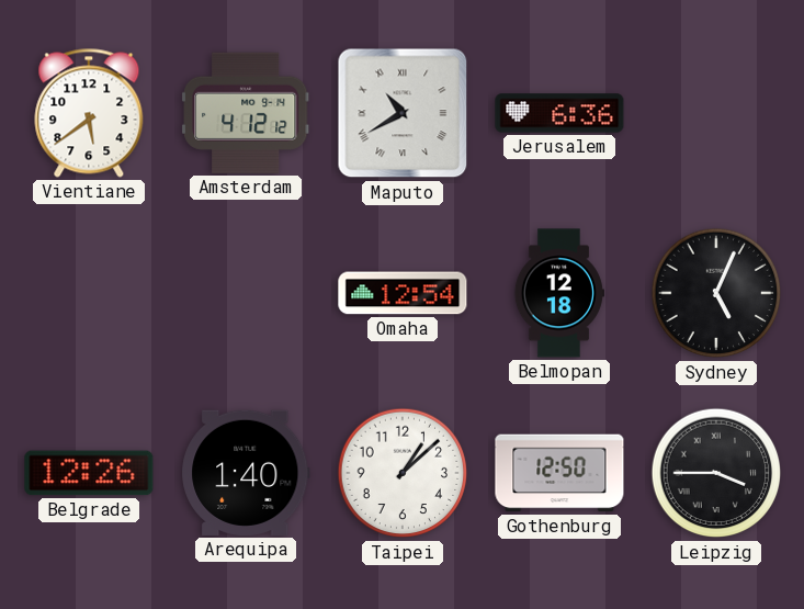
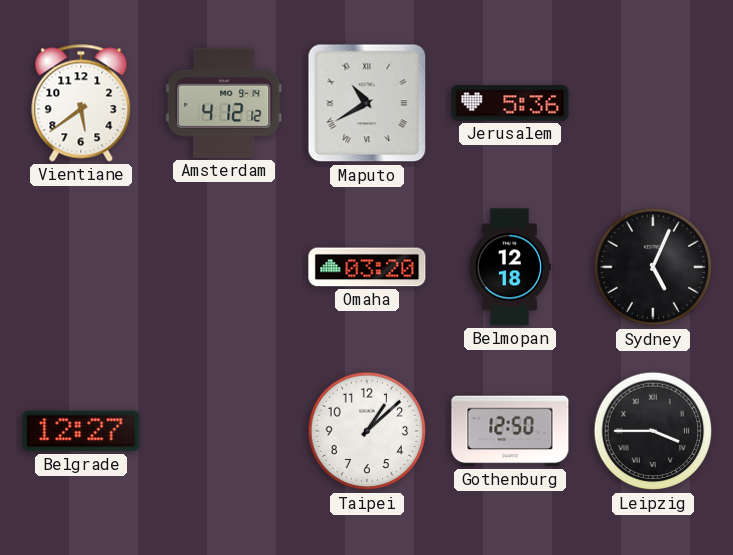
Jerusalem: 6:36 -> 5:36
Omaha: 12:54 -> 03:20
Belgrade: 12:26 -> 12:27
Arequipa: 1:40 -> none
